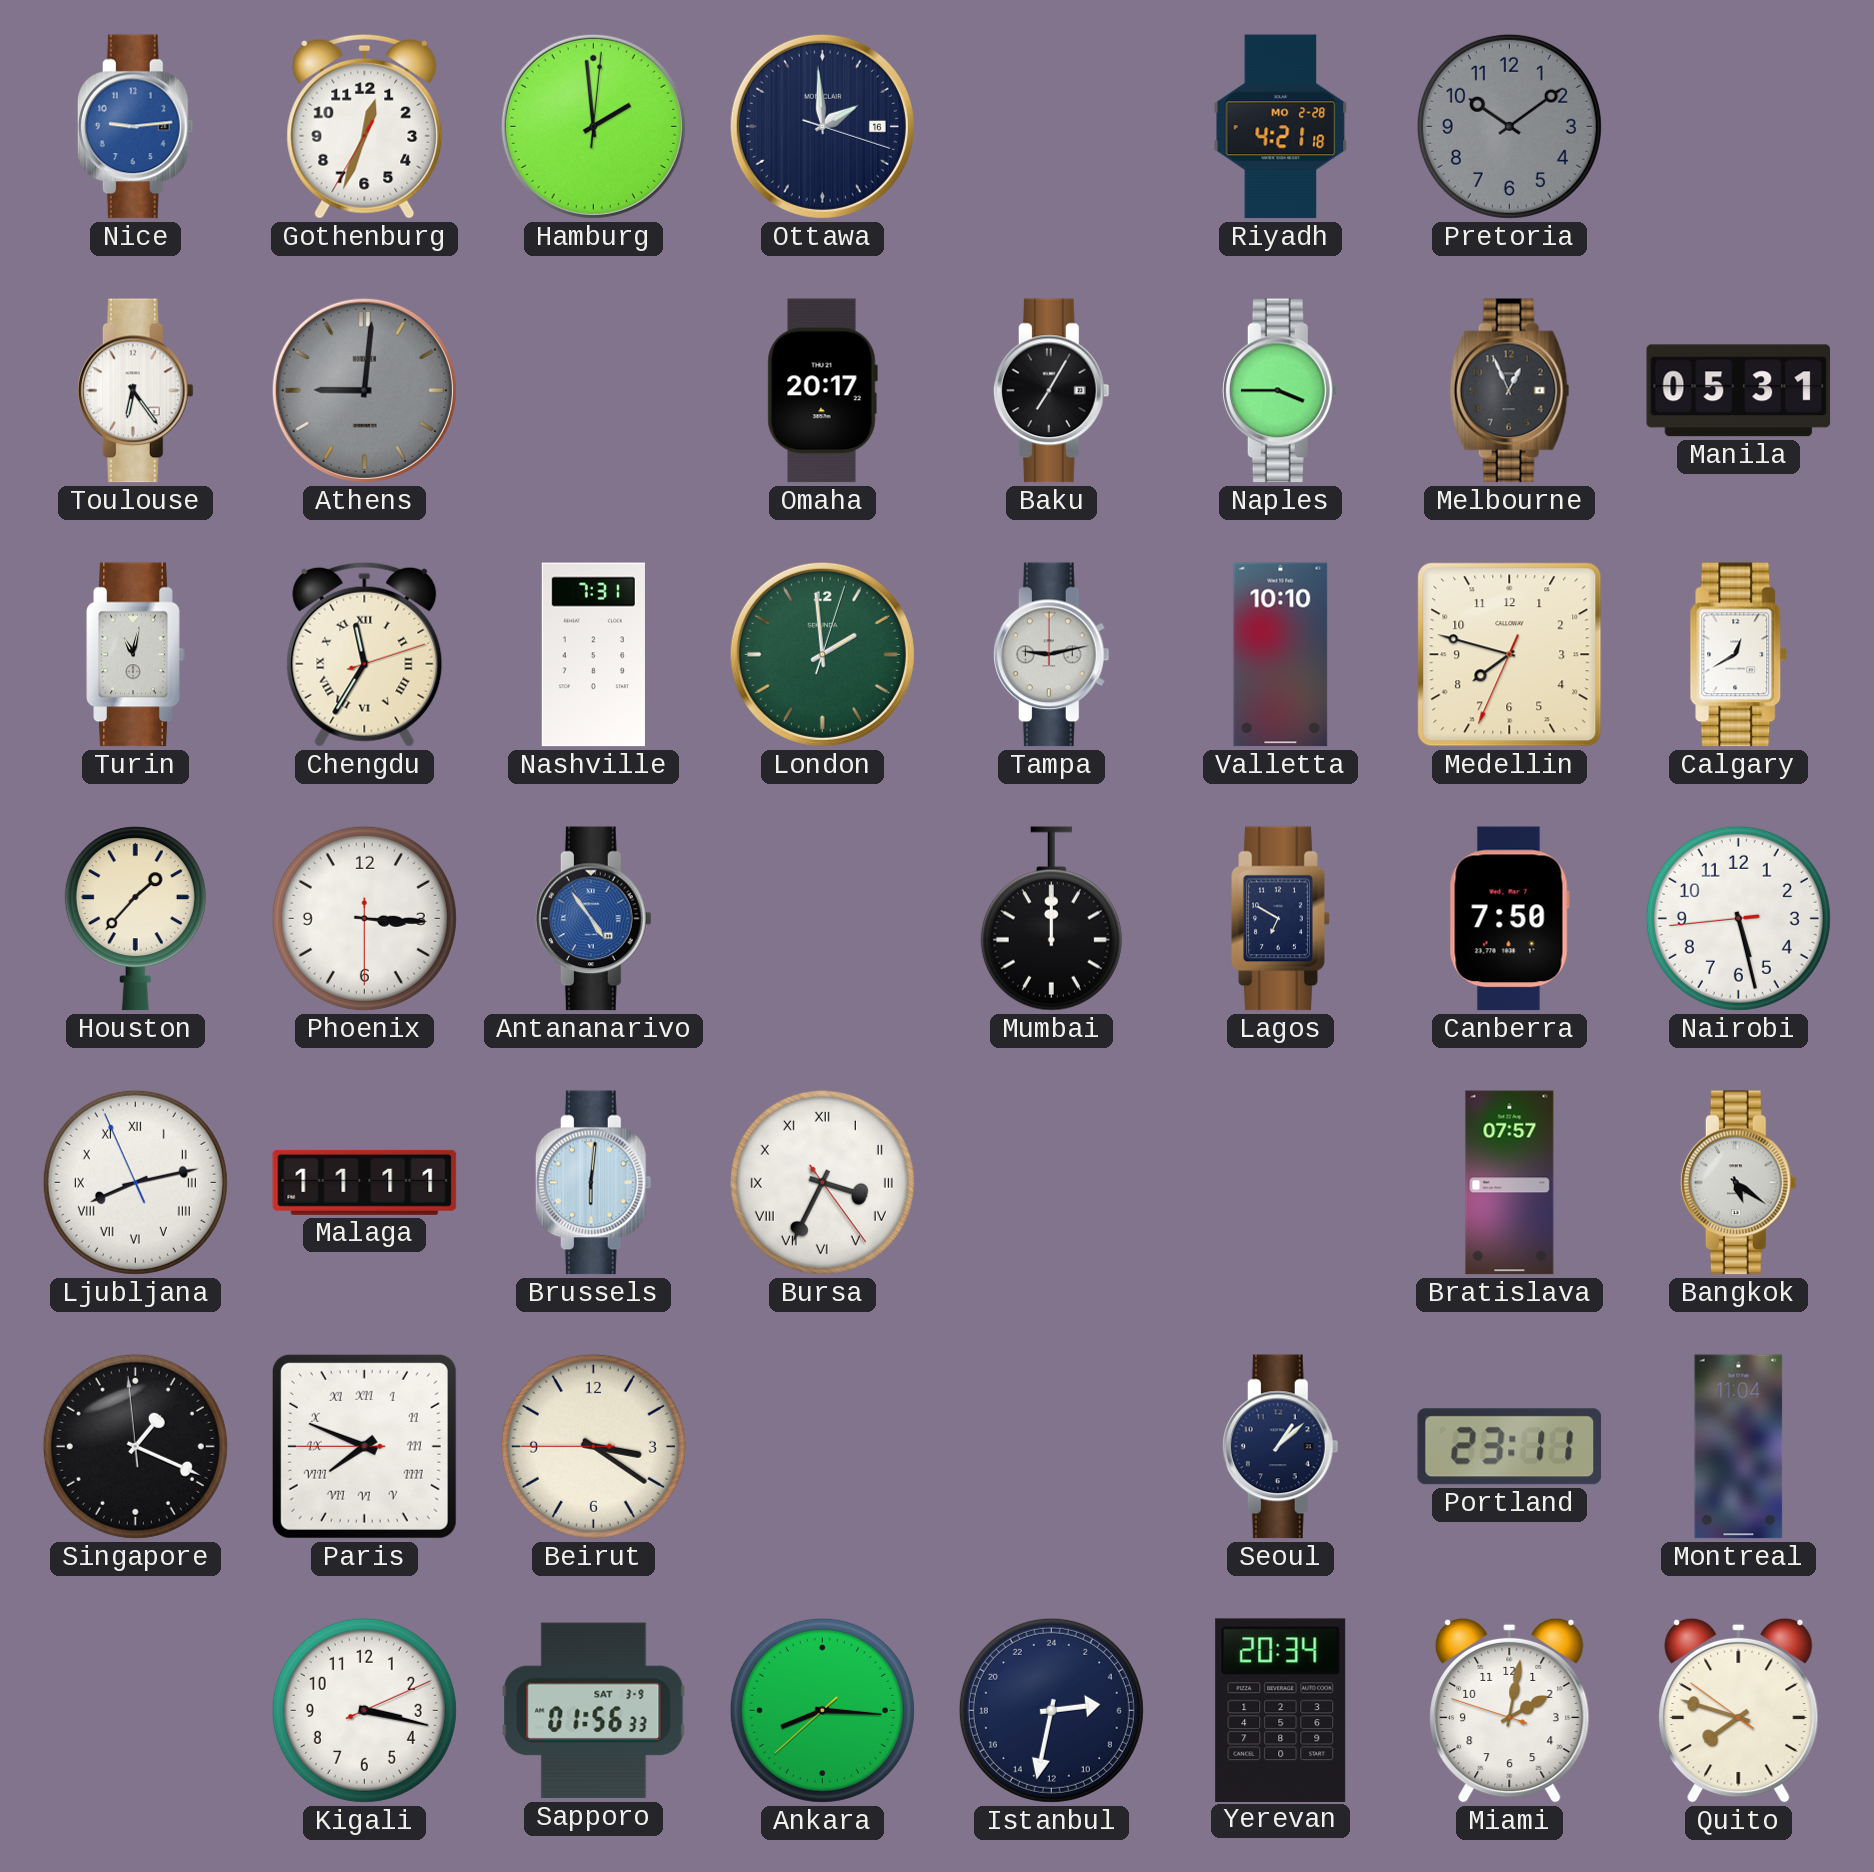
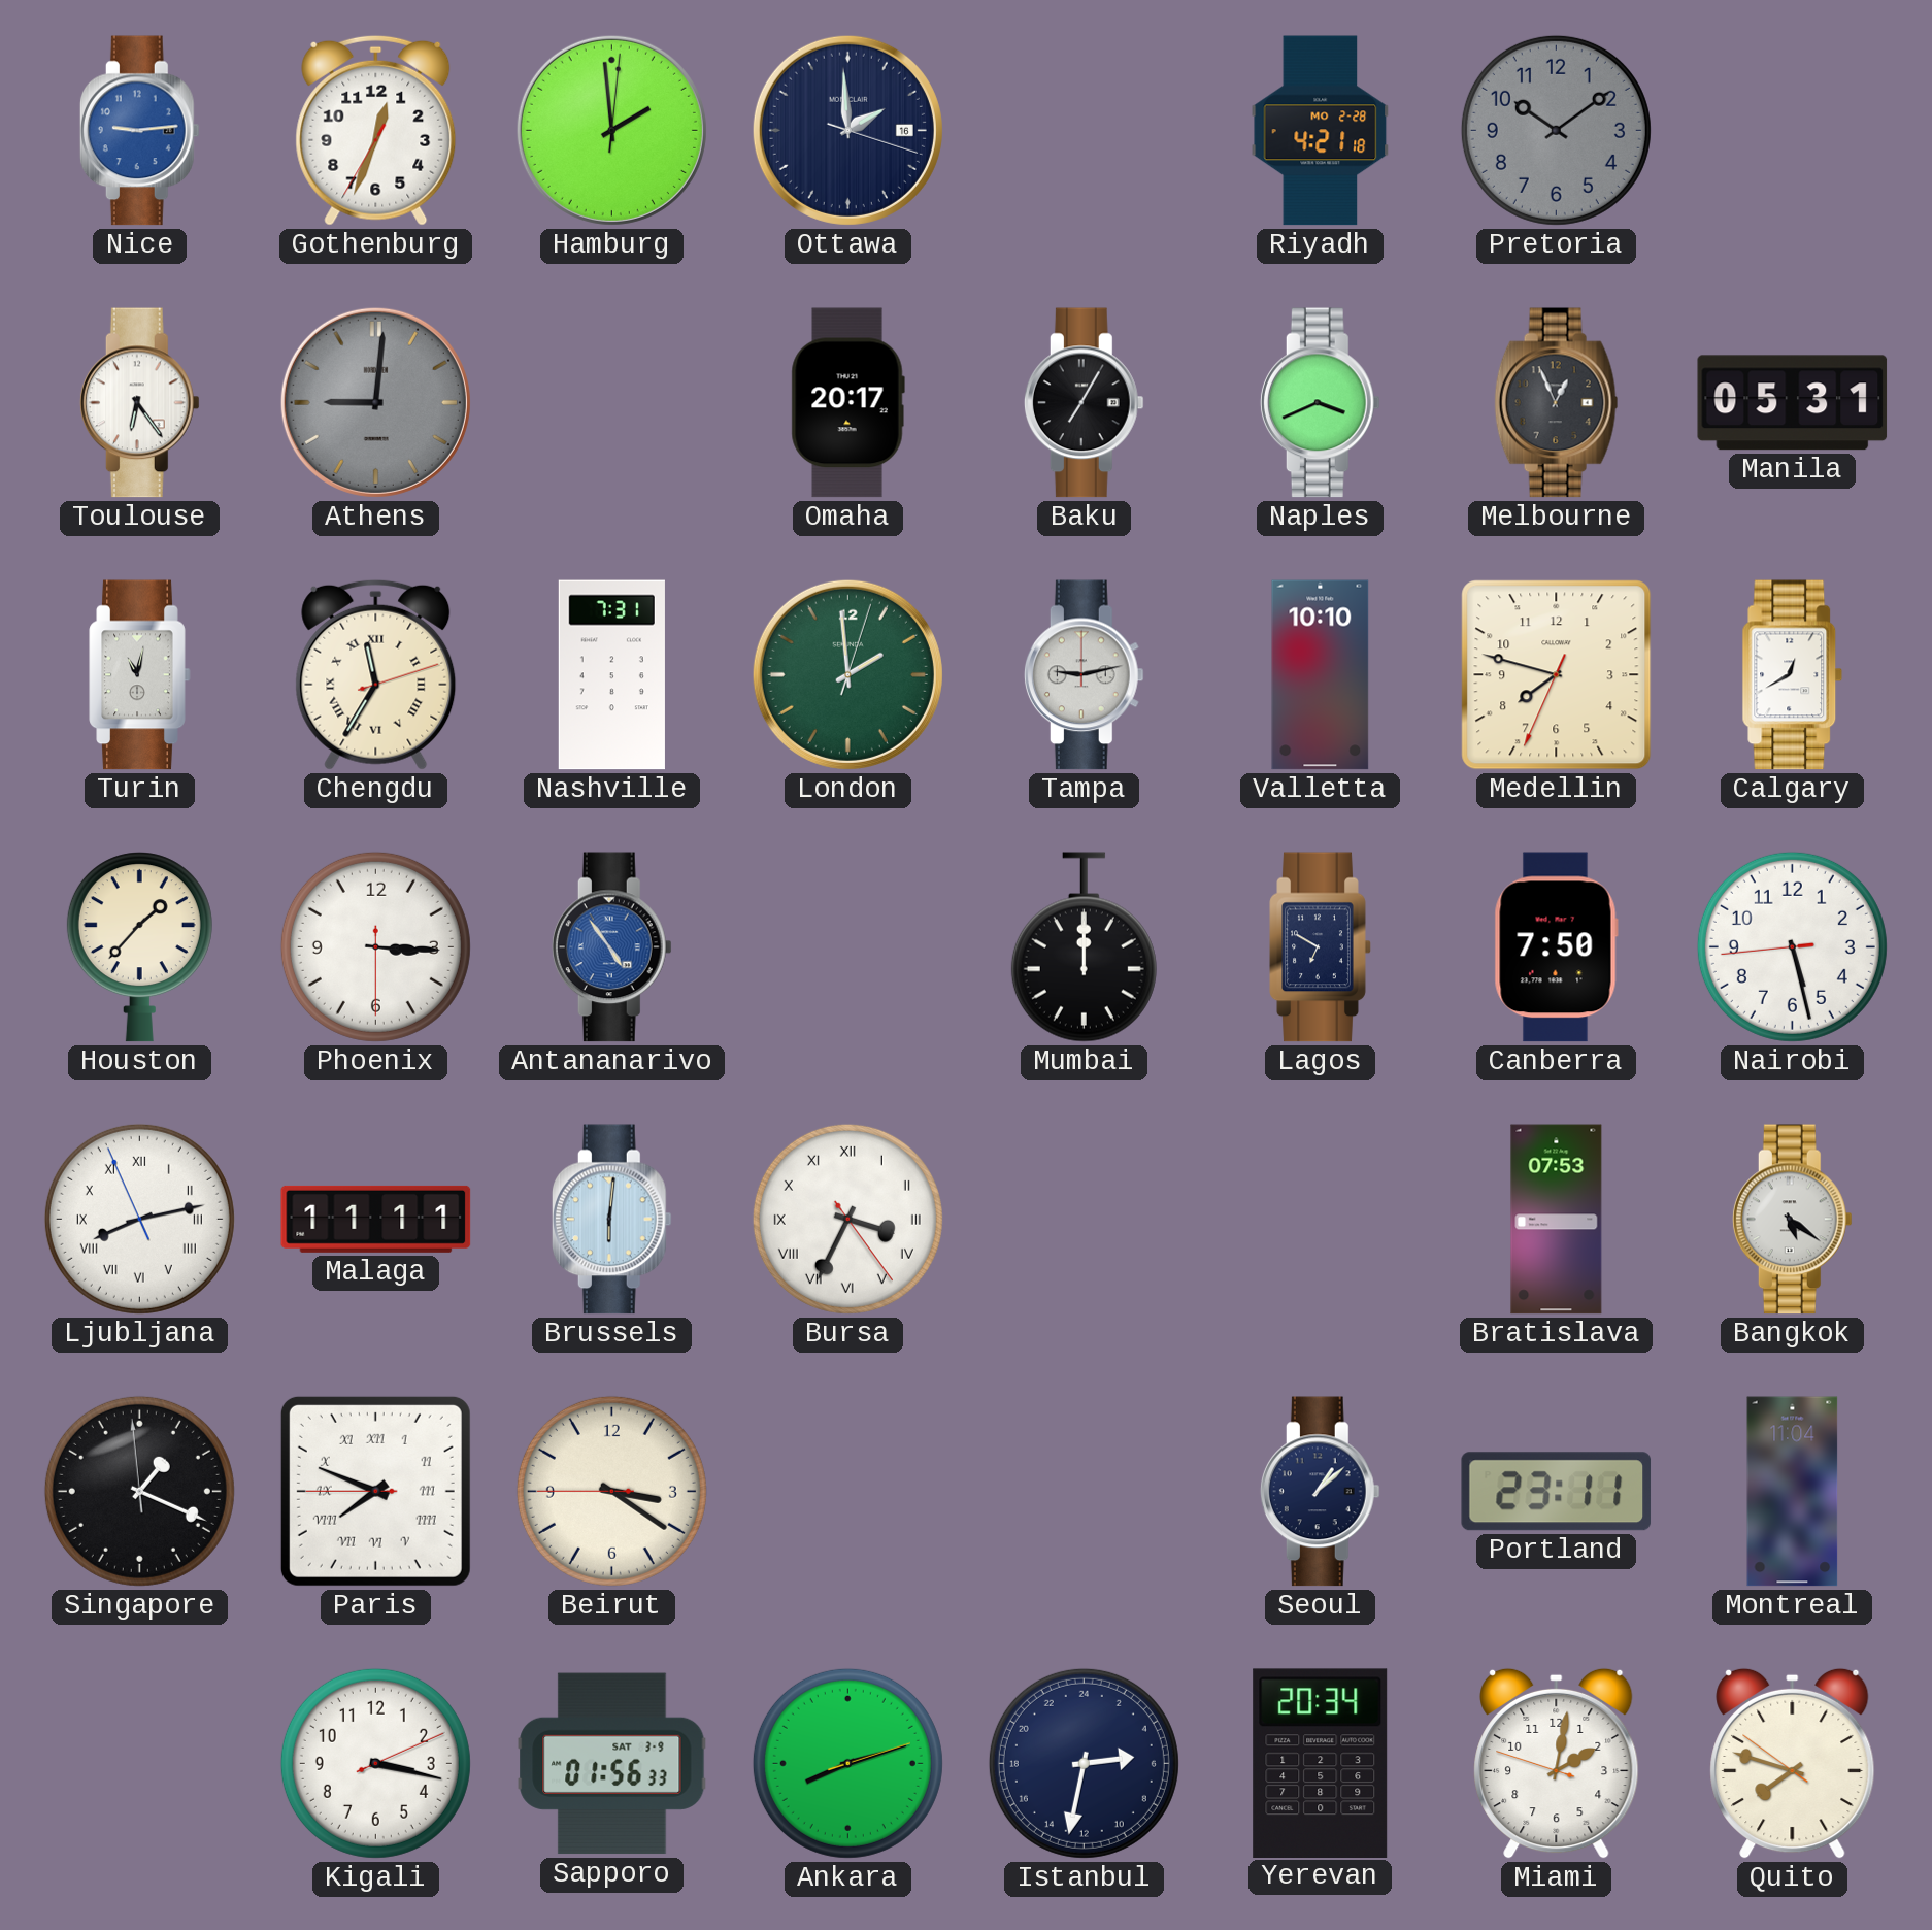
Naples: 3:45 -> 3:41
Bratislava: 07:57 -> 07:53
Ankara: 8:15 -> 8:12
